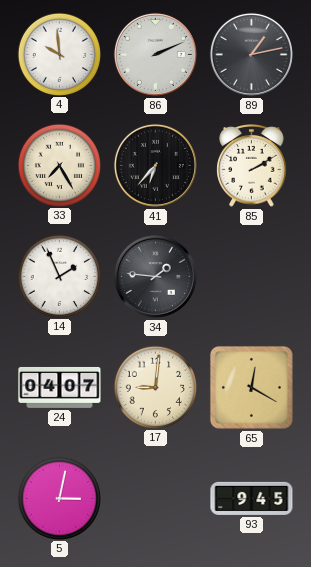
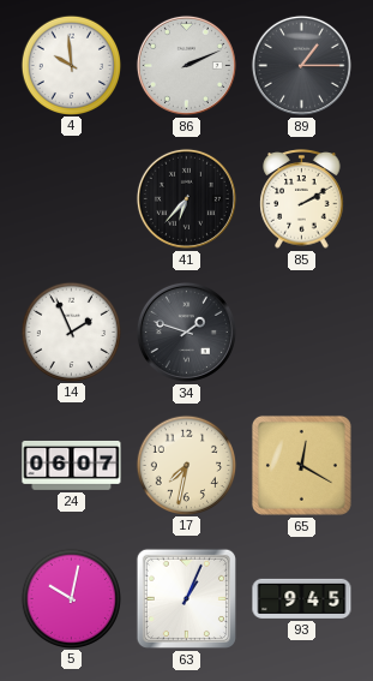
89: 1:13 -> 1:15
33: 7:25 -> none
34: 1:46 -> 1:48
24: 04:07 -> 06:07
17: 9:01 -> 7:32
5: 3:02 -> 10:02
63: none -> 1:04
